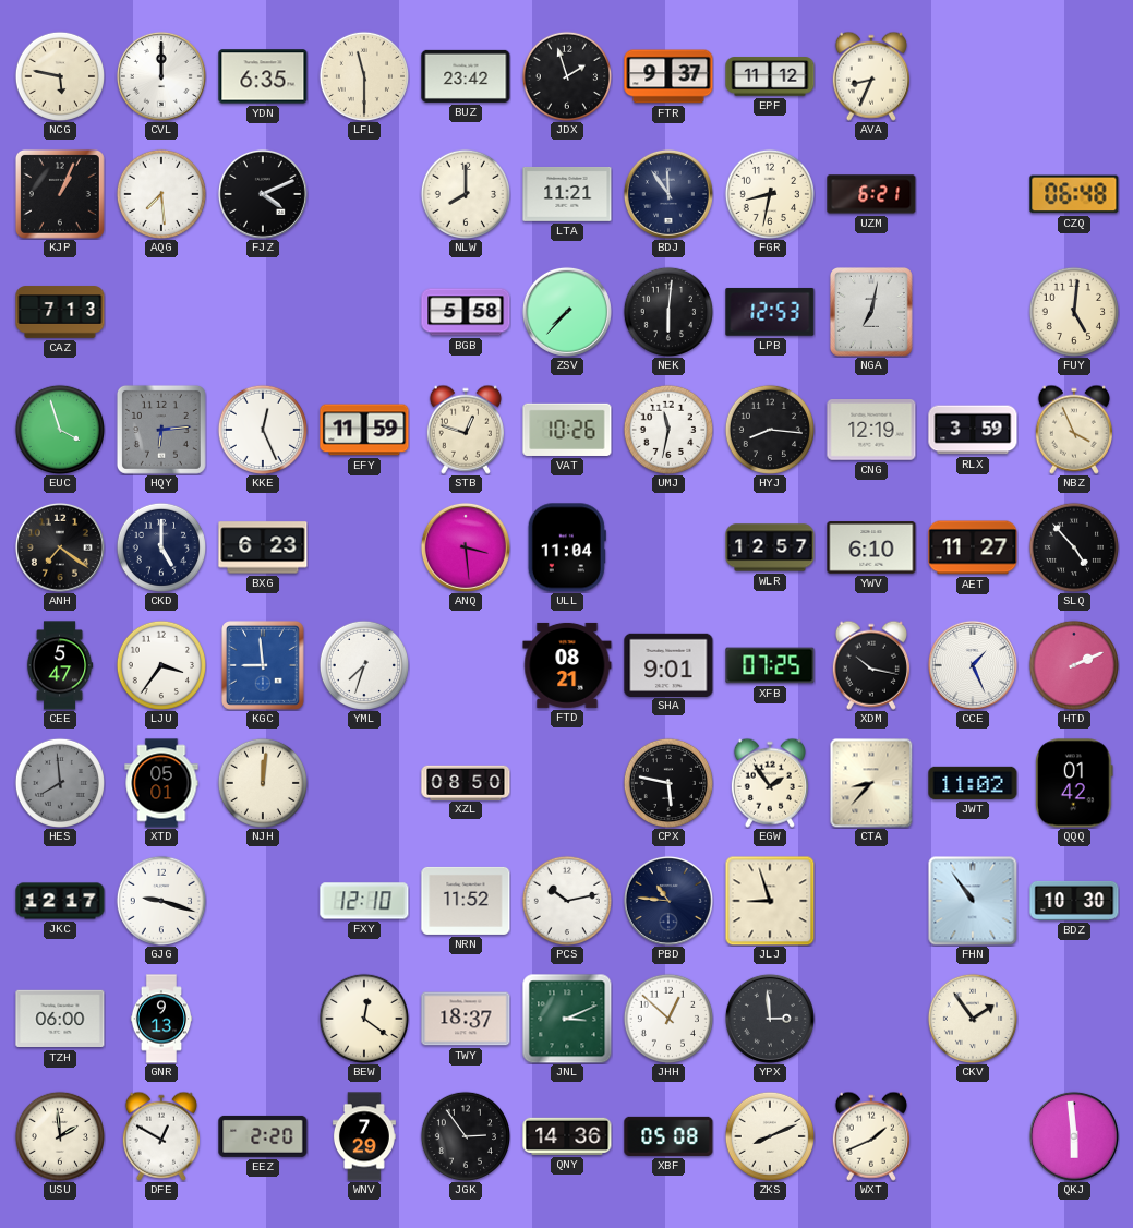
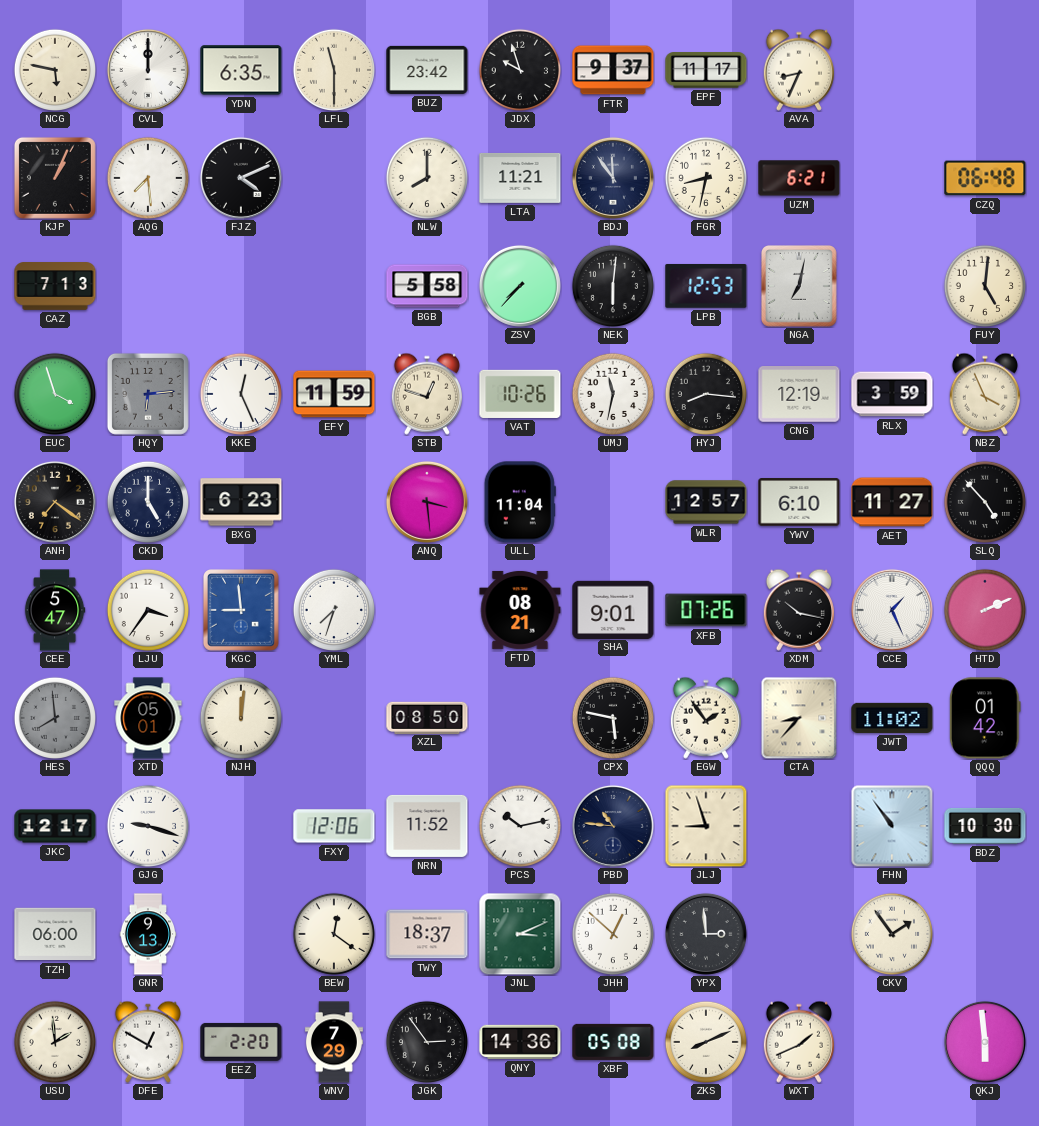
JDX: 1:57 -> 9:57
EPF: 11:12 -> 11:17
XFB: 07:25 -> 07:26
FXY: 12:10 -> 12:06
